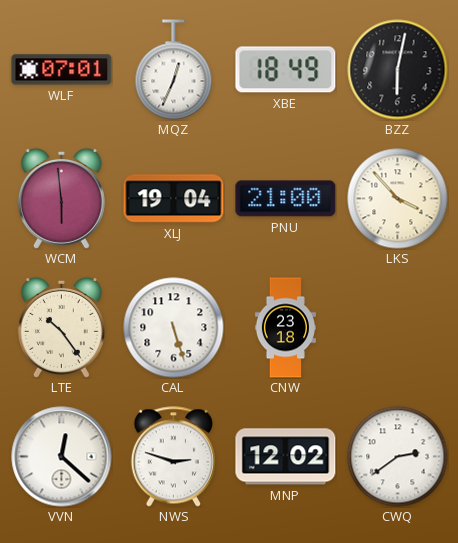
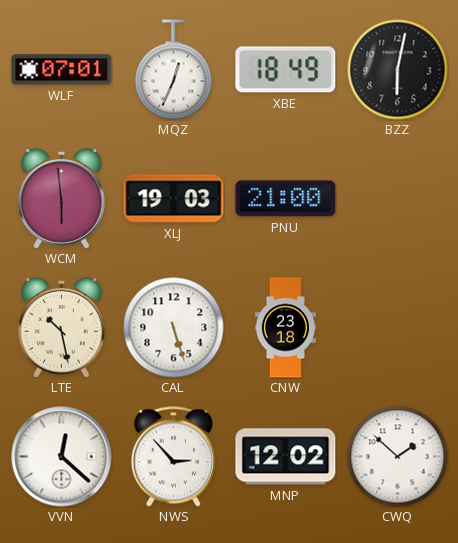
XLJ: 19:04 -> 19:03
LKS: 3:53 -> none
LTE: 10:24 -> 10:28
NWS: 2:48 -> 2:53
CWQ: 2:39 -> 1:52
